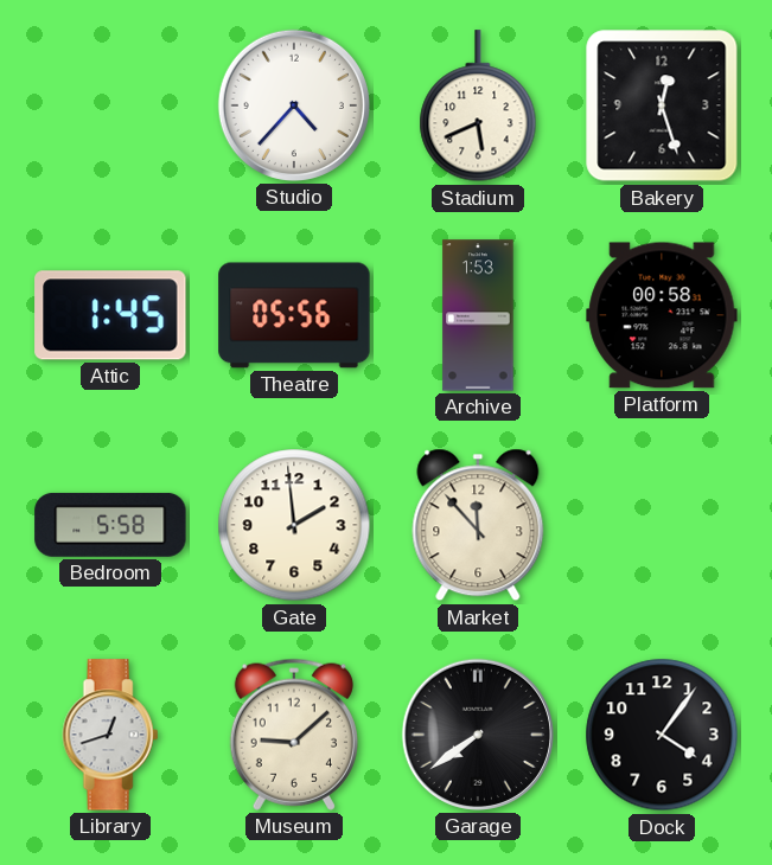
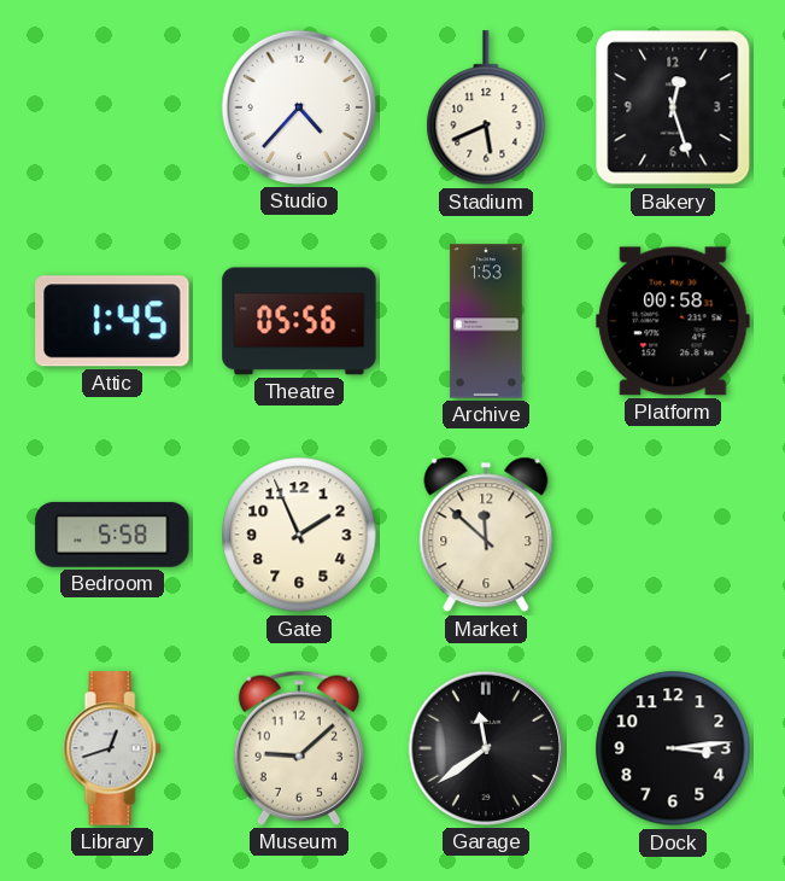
Gate: 1:59 -> 1:56
Market: 11:53 -> 11:52
Garage: 7:39 -> 11:39
Dock: 4:06 -> 3:14
